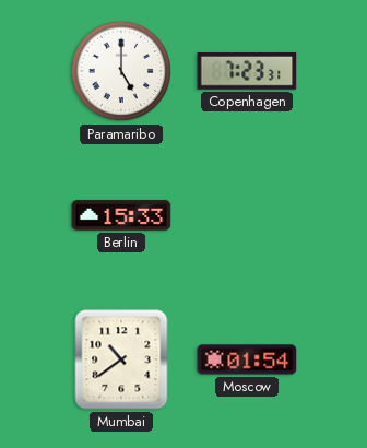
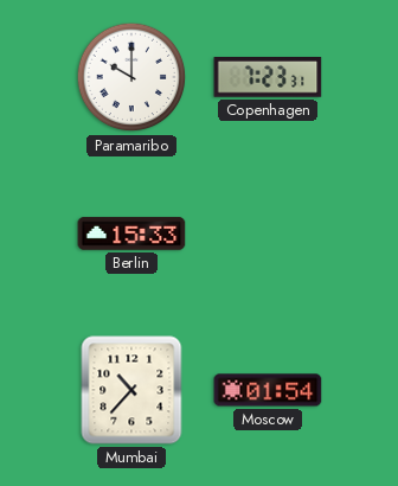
Paramaribo: 5:00 -> 10:00
Mumbai: 10:39 -> 10:37
